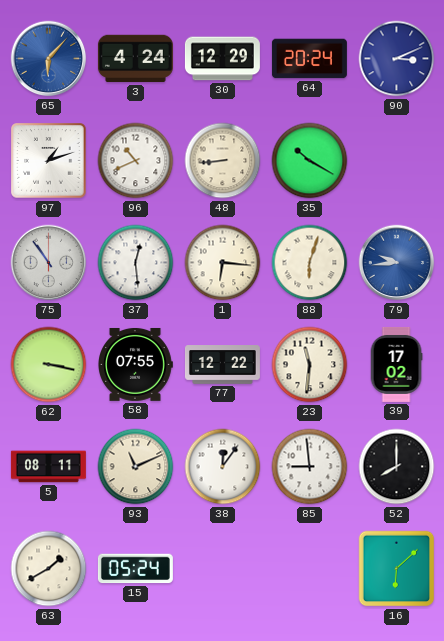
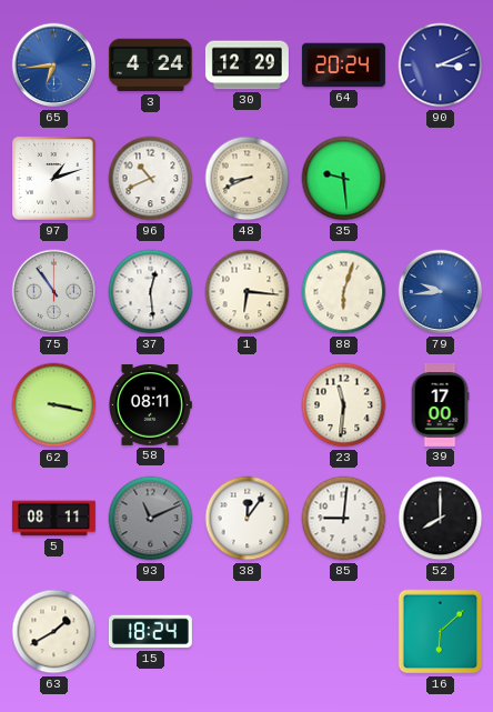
65: 6:07 -> 6:44
48: 8:44 -> 8:41
35: 10:20 -> 9:29
58: 07:55 -> 08:11
77: 12:22 -> none
39: 17:02 -> 17:00
93 dial: cream -> grey
85: 8:59 -> 9:01
15: 05:24 -> 18:24
